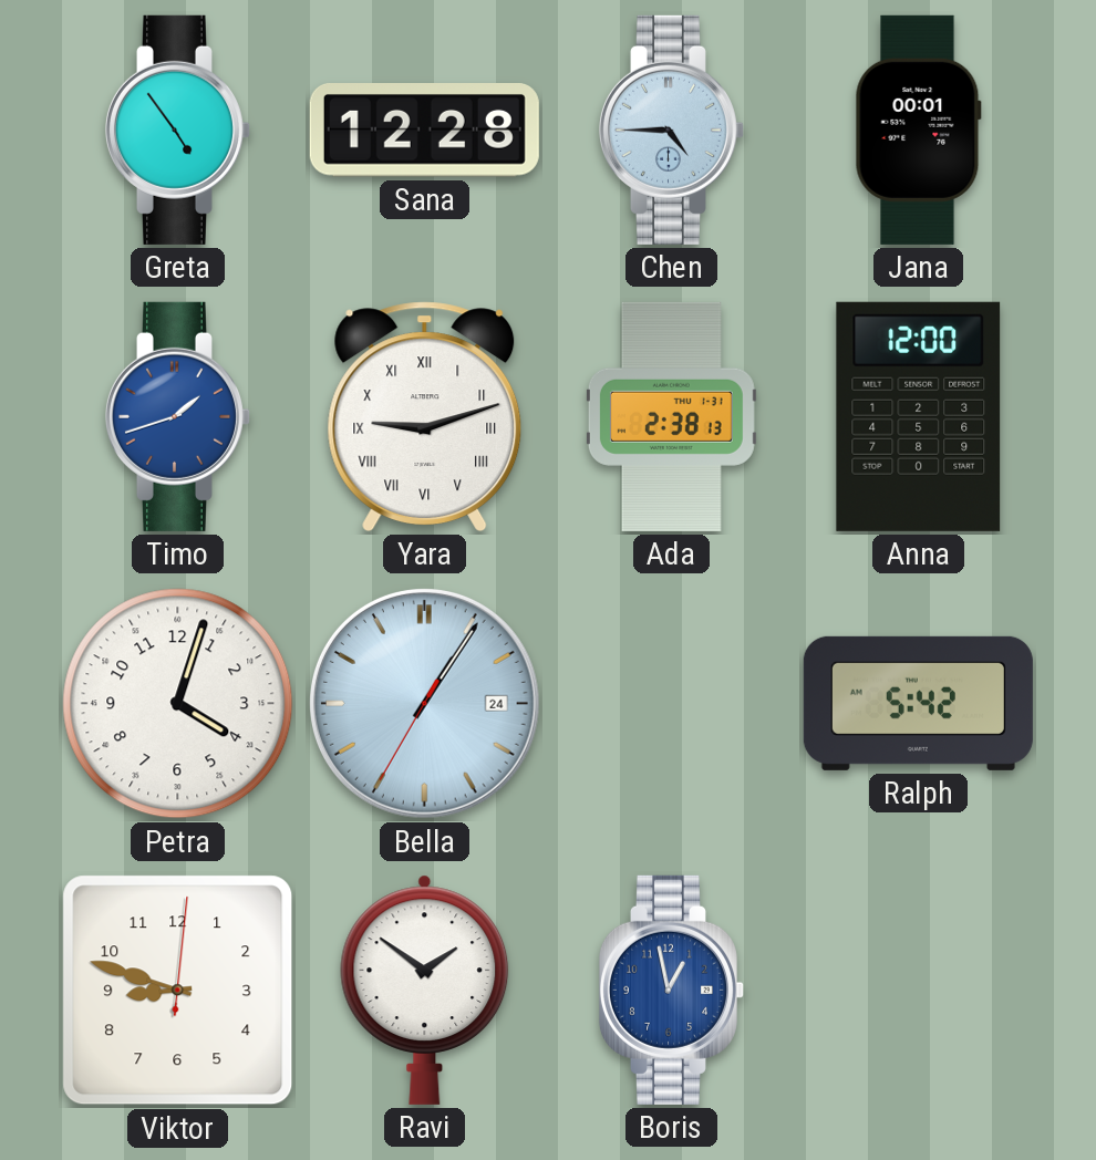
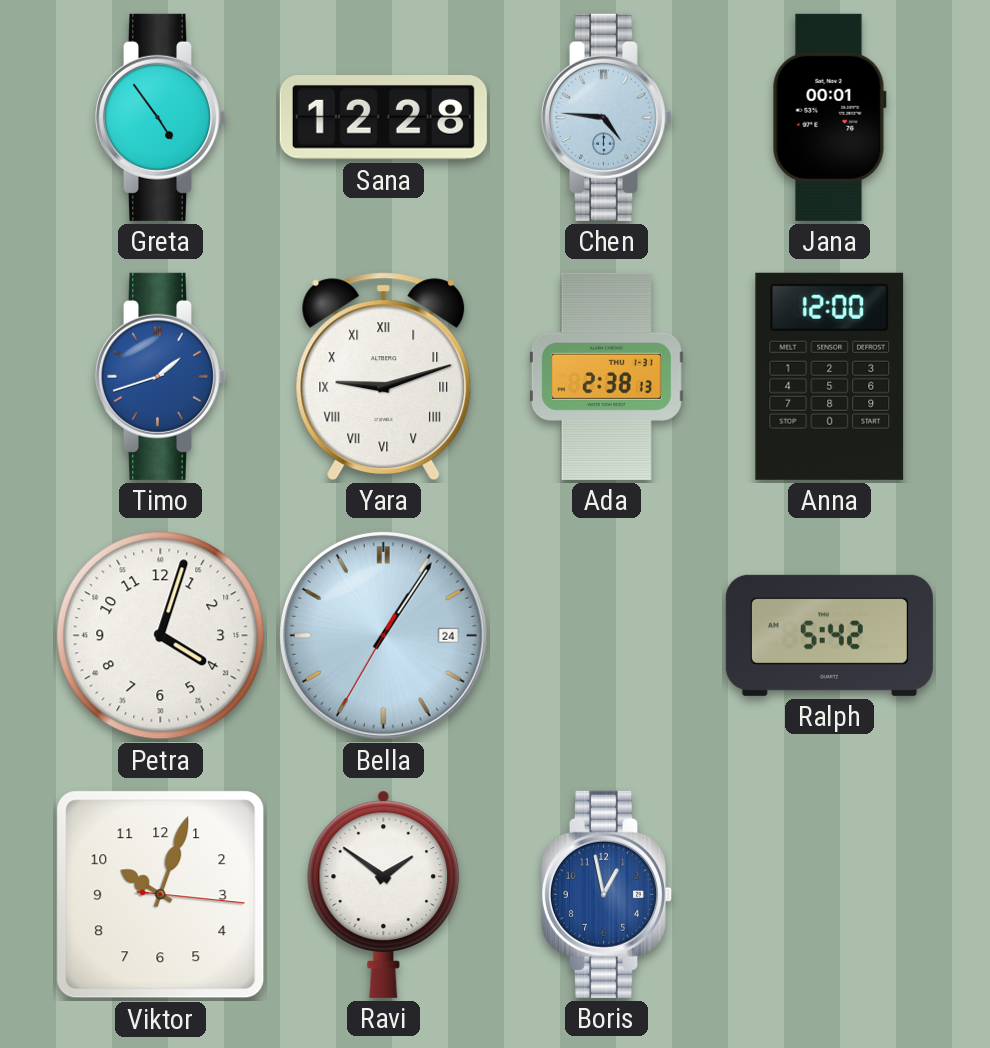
Chen: 4:45 -> 4:46
Viktor: 8:48 -> 10:03
